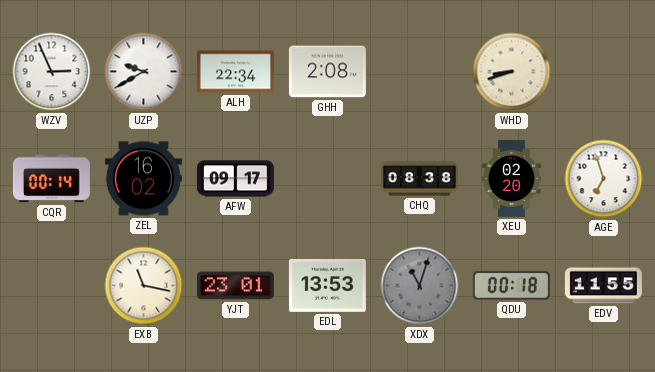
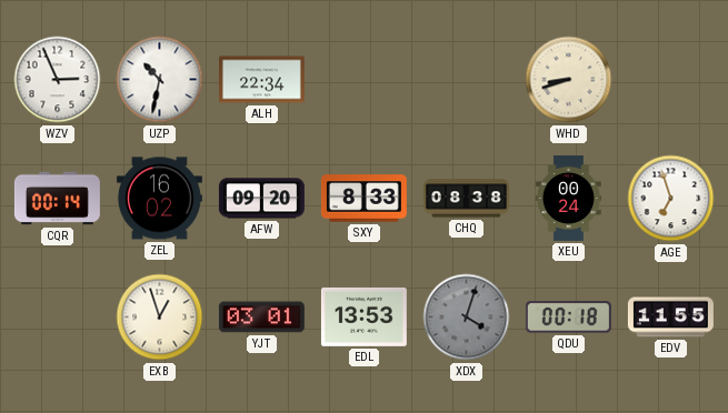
UZP: 9:40 -> 10:32
GHH: 2:08 -> none
AFW: 09:17 -> 09:20
SXY: none -> 8:33
XEU: 02:20 -> 00:24
EXB: 11:17 -> 12:57
YJT: 23:01 -> 03:01
XDX: 11:03 -> 4:03
